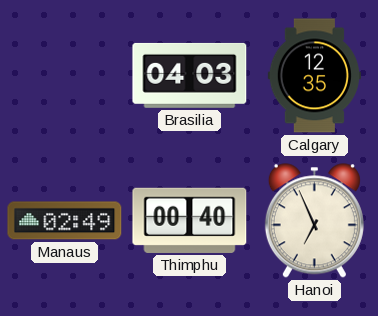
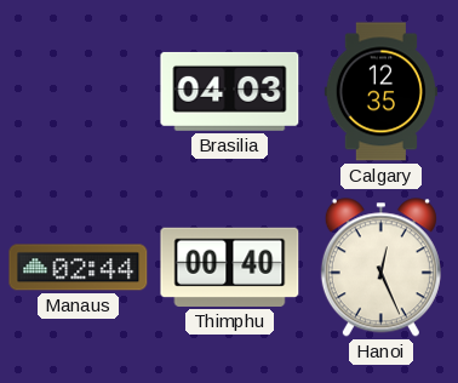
Manaus: 02:49 -> 02:44
Hanoi: 6:56 -> 12:26
